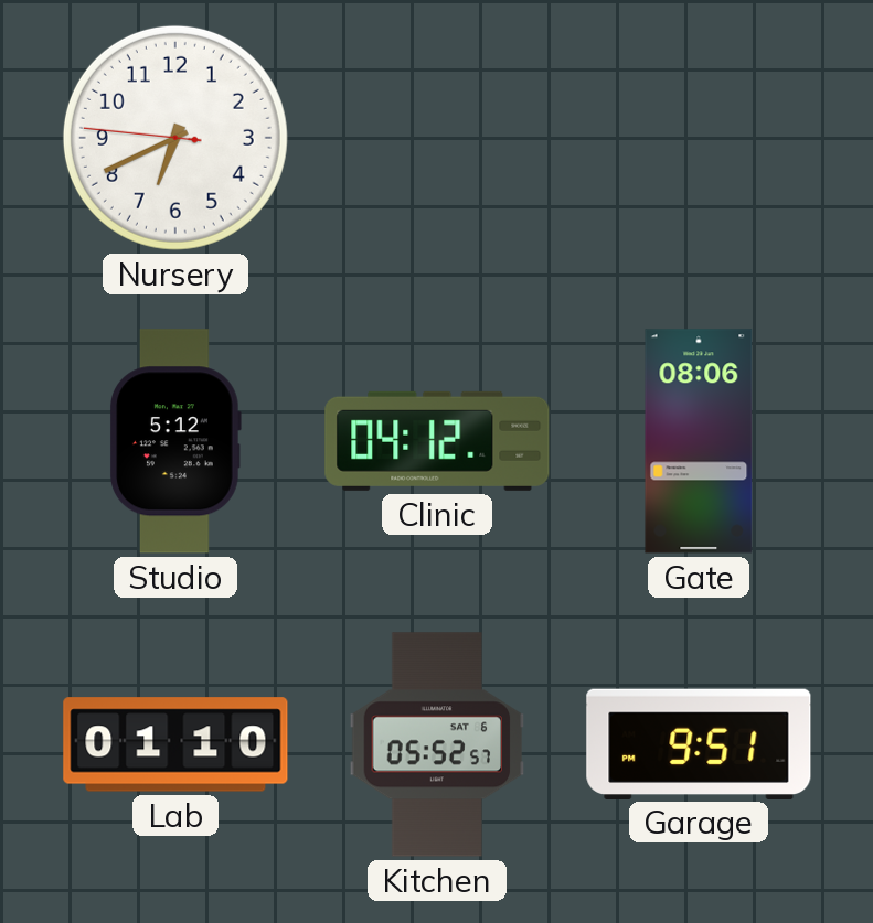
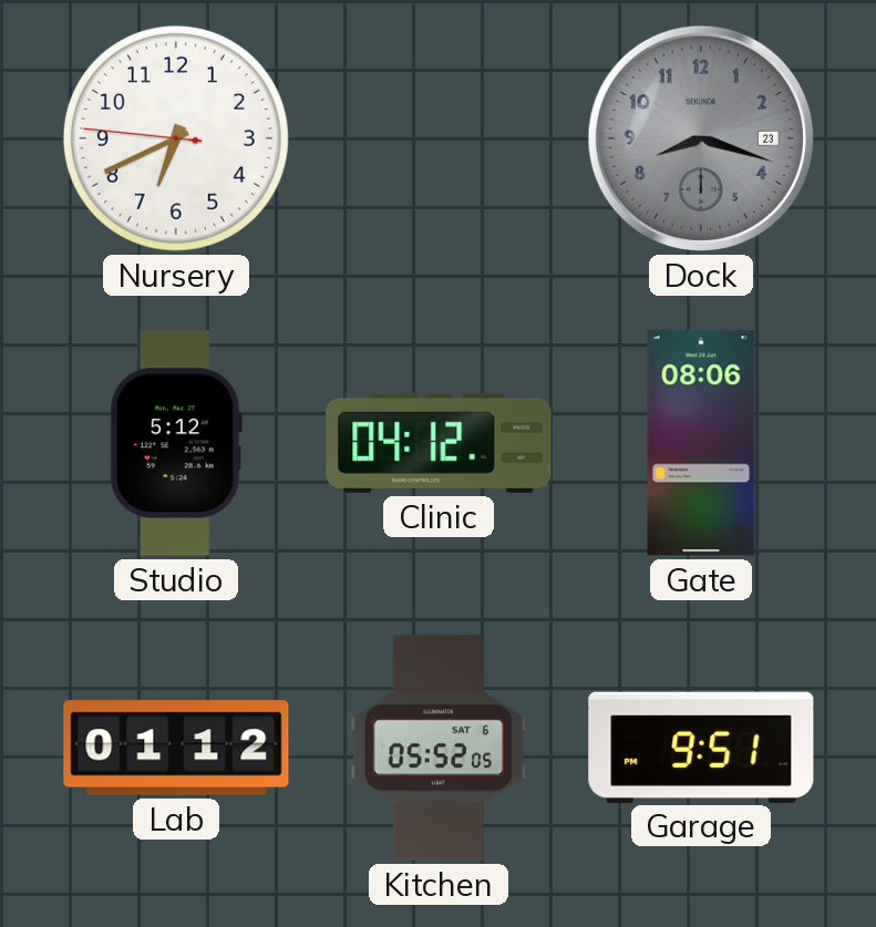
Dock: none -> 8:18
Lab: 01:10 -> 01:12
Kitchen: 05:52:57 -> 05:52:05
